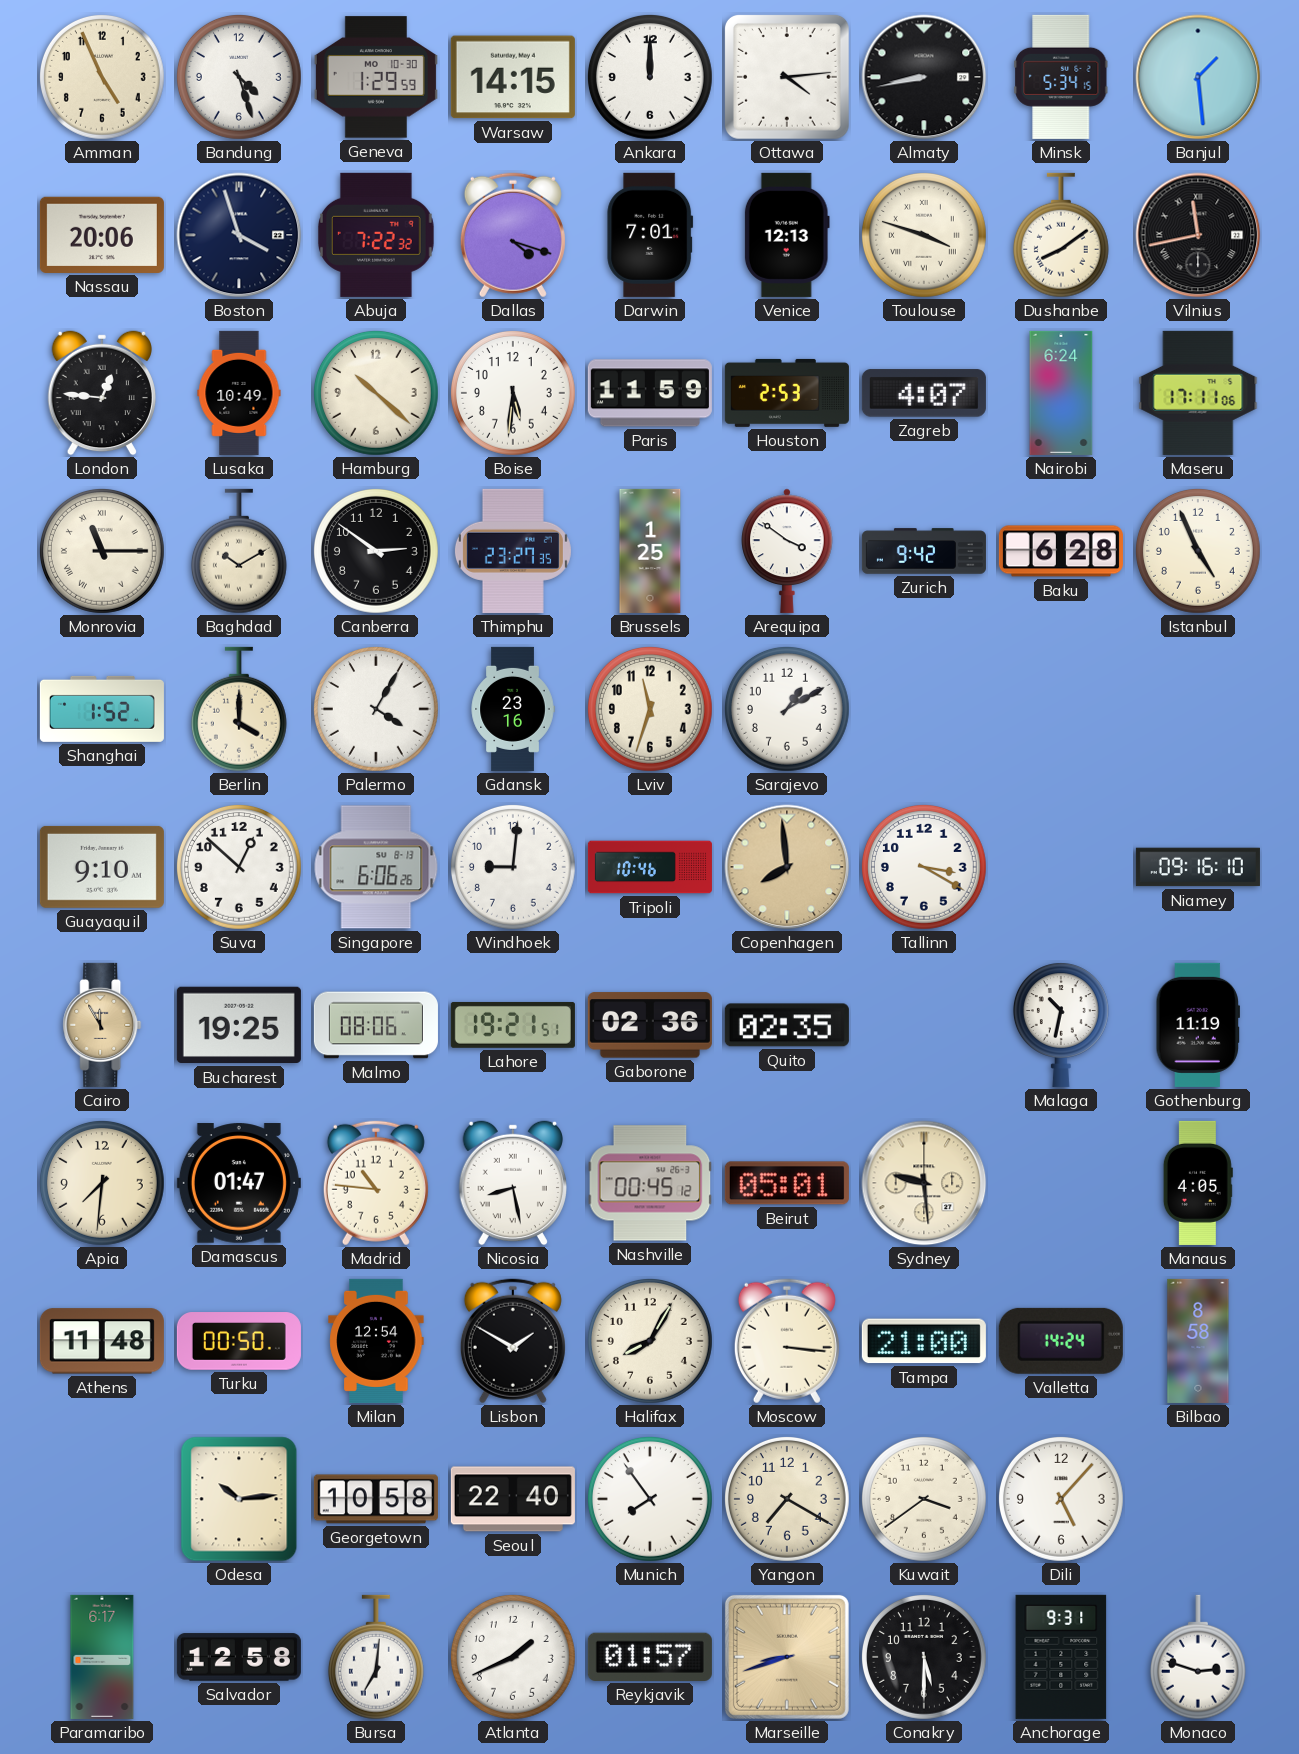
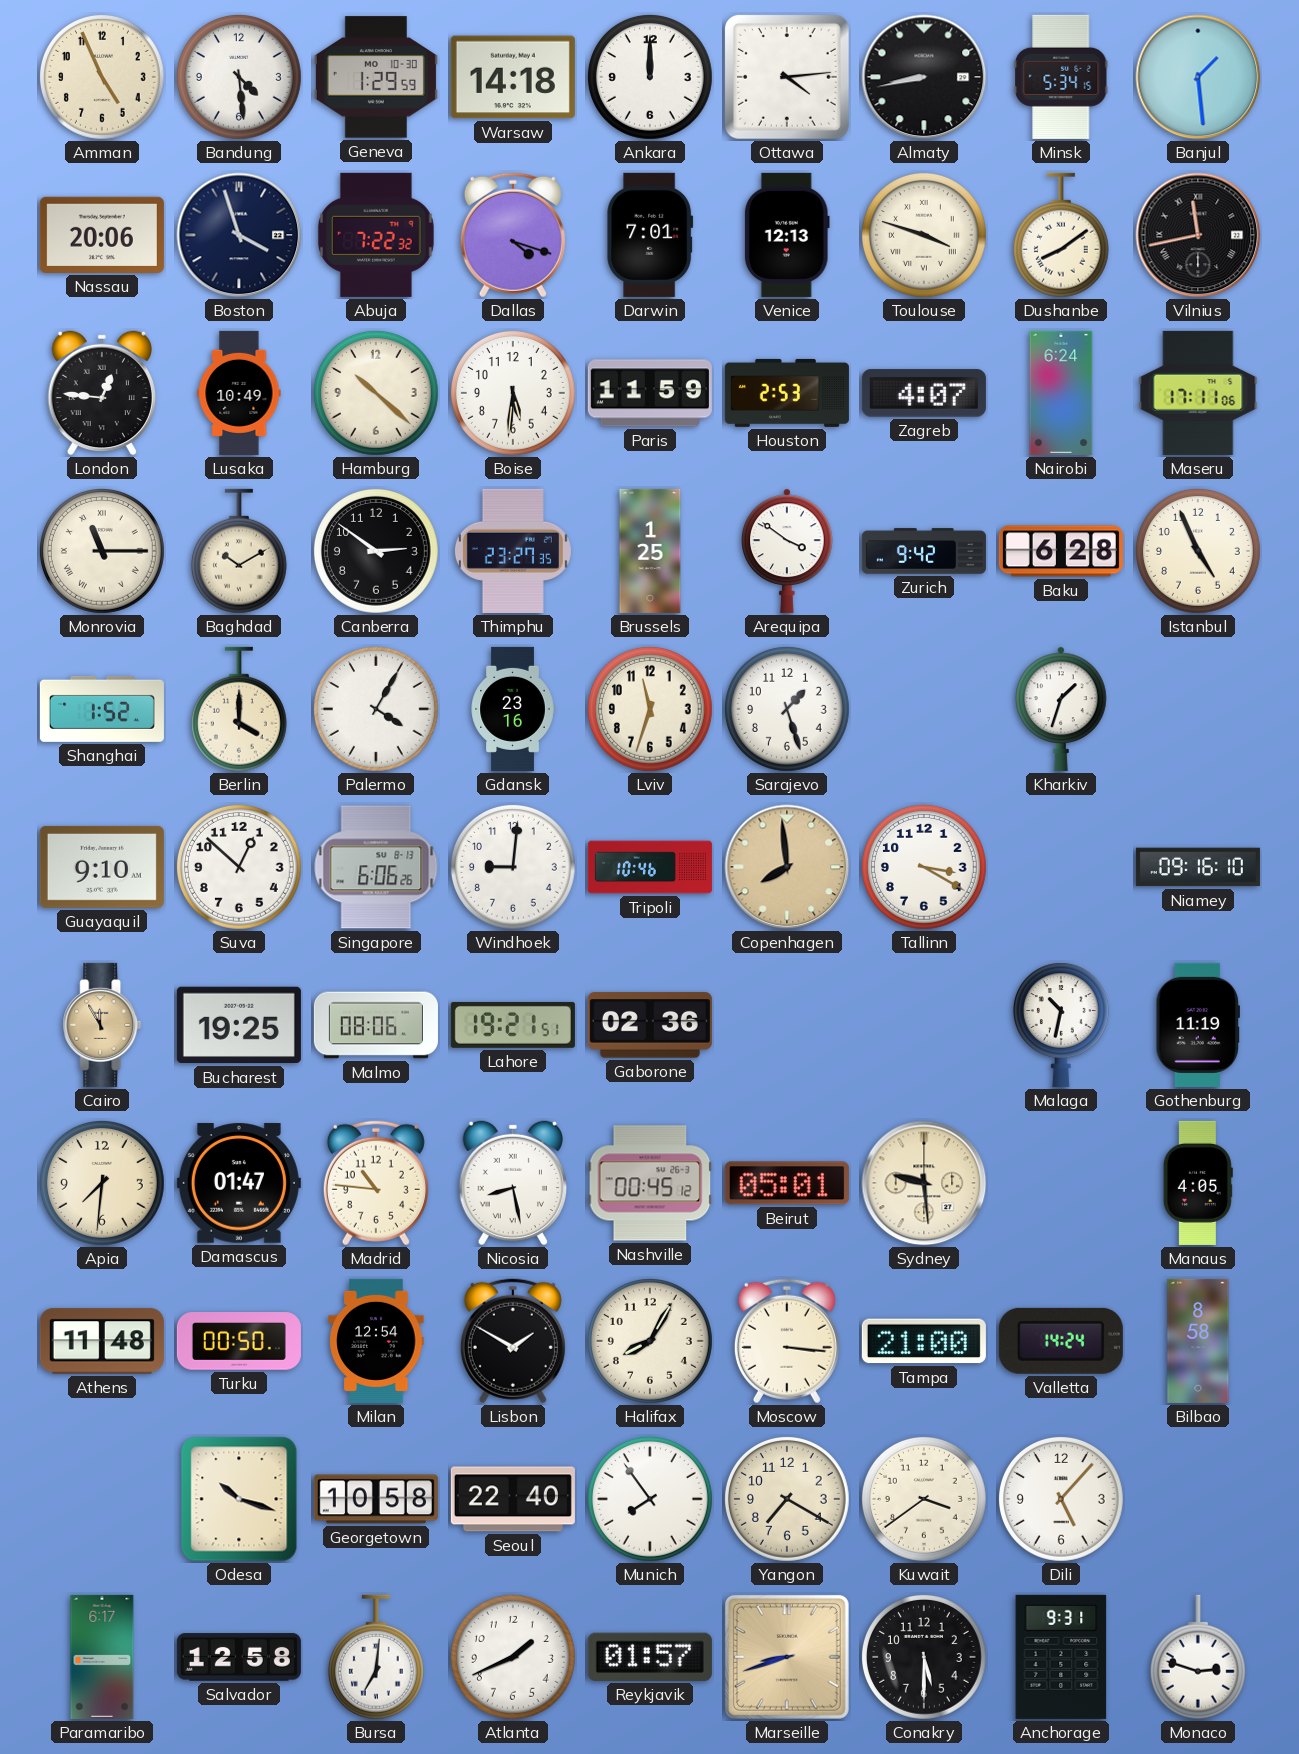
Bandung: 4:27 -> 4:29
Warsaw: 14:15 -> 14:18
Sarajevo: 1:10 -> 1:27
Kharkiv: none -> 1:33
Quito: 02:35 -> none
Odesa: 10:14 -> 10:18
